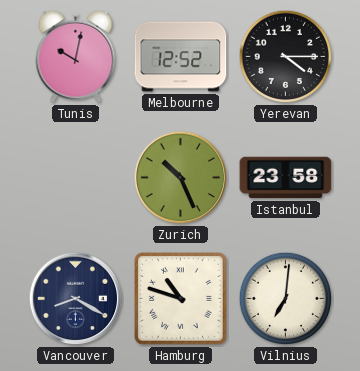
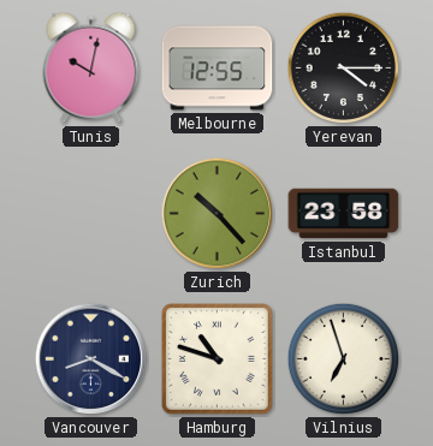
Melbourne: 12:52 -> 12:55
Zurich: 10:26 -> 10:23
Vilnius: 7:01 -> 6:57
